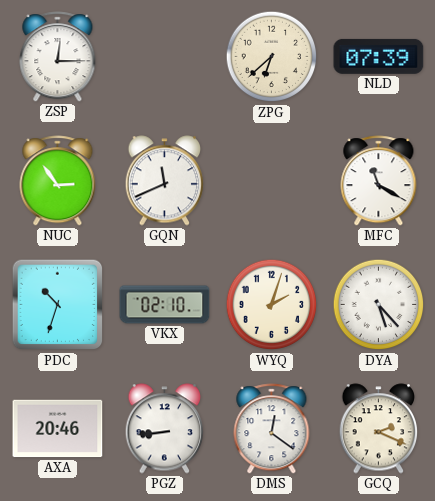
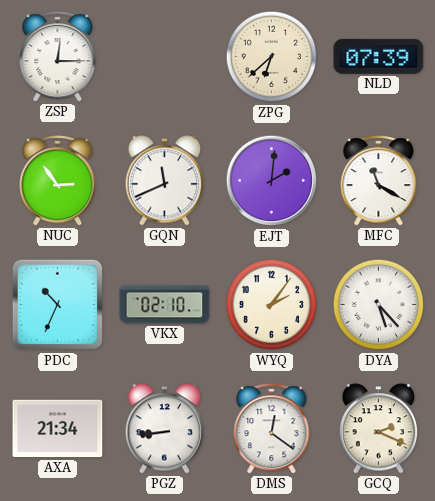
EJT: none -> 2:01
PDC: 10:33 -> 10:34
WYQ: 2:03 -> 2:06
AXA: 20:46 -> 21:34
